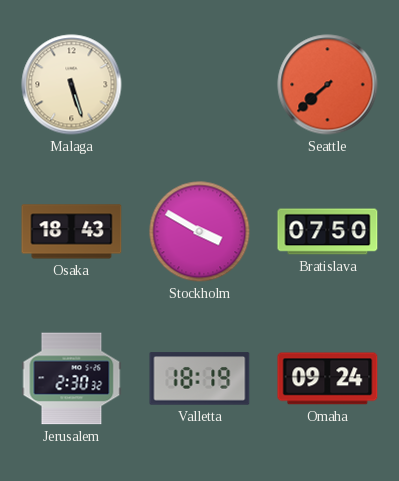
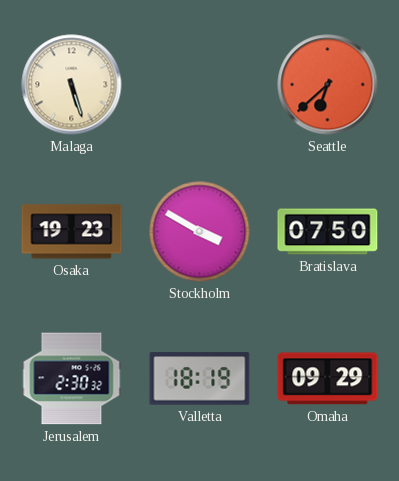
Seattle: 7:38 -> 6:38
Osaka: 18:43 -> 19:23
Omaha: 09:24 -> 09:29
